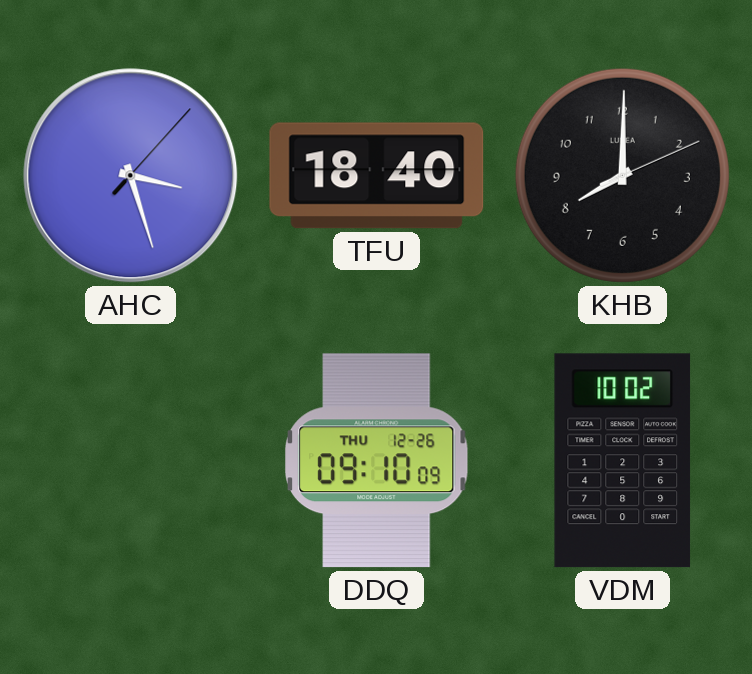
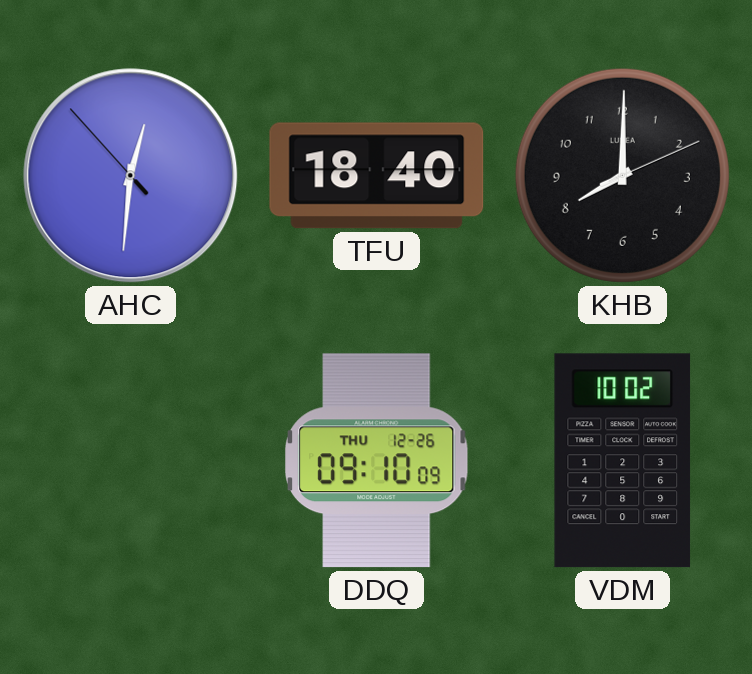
AHC: 3:27 -> 12:30
